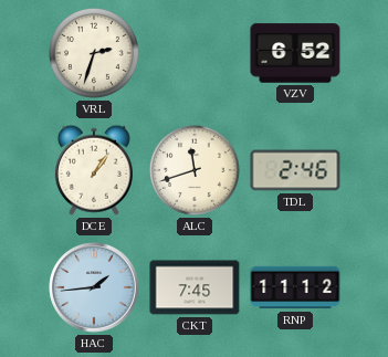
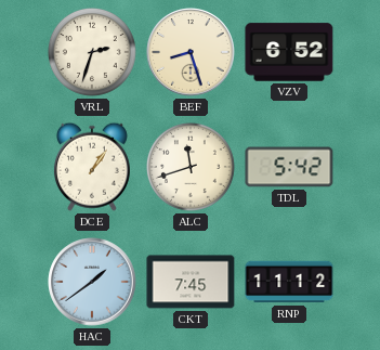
BEF: none -> 8:27
TDL: 2:46 -> 5:42
HAC: 1:44 -> 1:39
